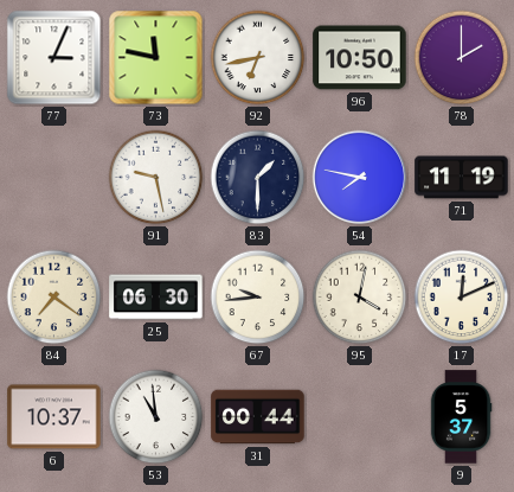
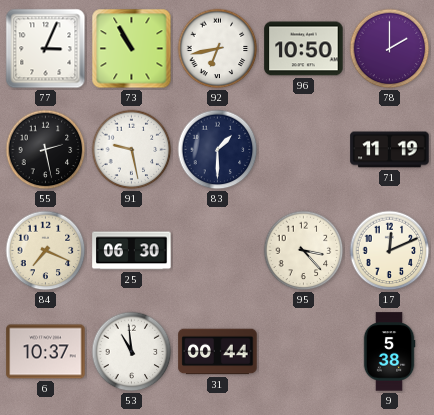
73: 11:47 -> 10:55
55: none -> 2:28
54: 7:47 -> none
84: 7:21 -> 7:19
67: 9:44 -> none
95: 4:02 -> 3:23
9: 5:37 -> 5:38
